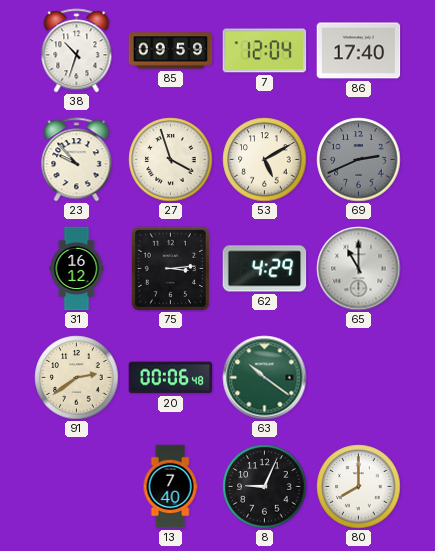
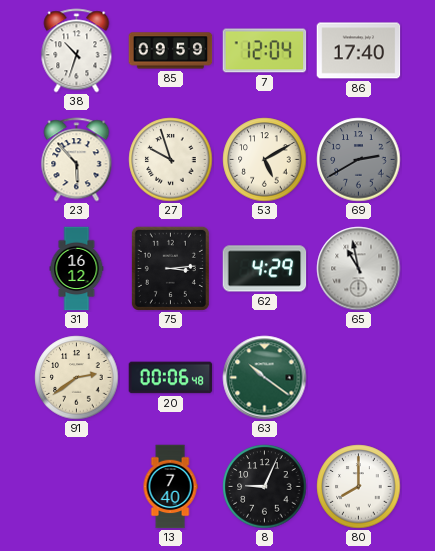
23: 9:53 -> 5:53
27: 3:57 -> 9:57
69: 2:41 -> 2:40
65: 11:00 -> 10:58
